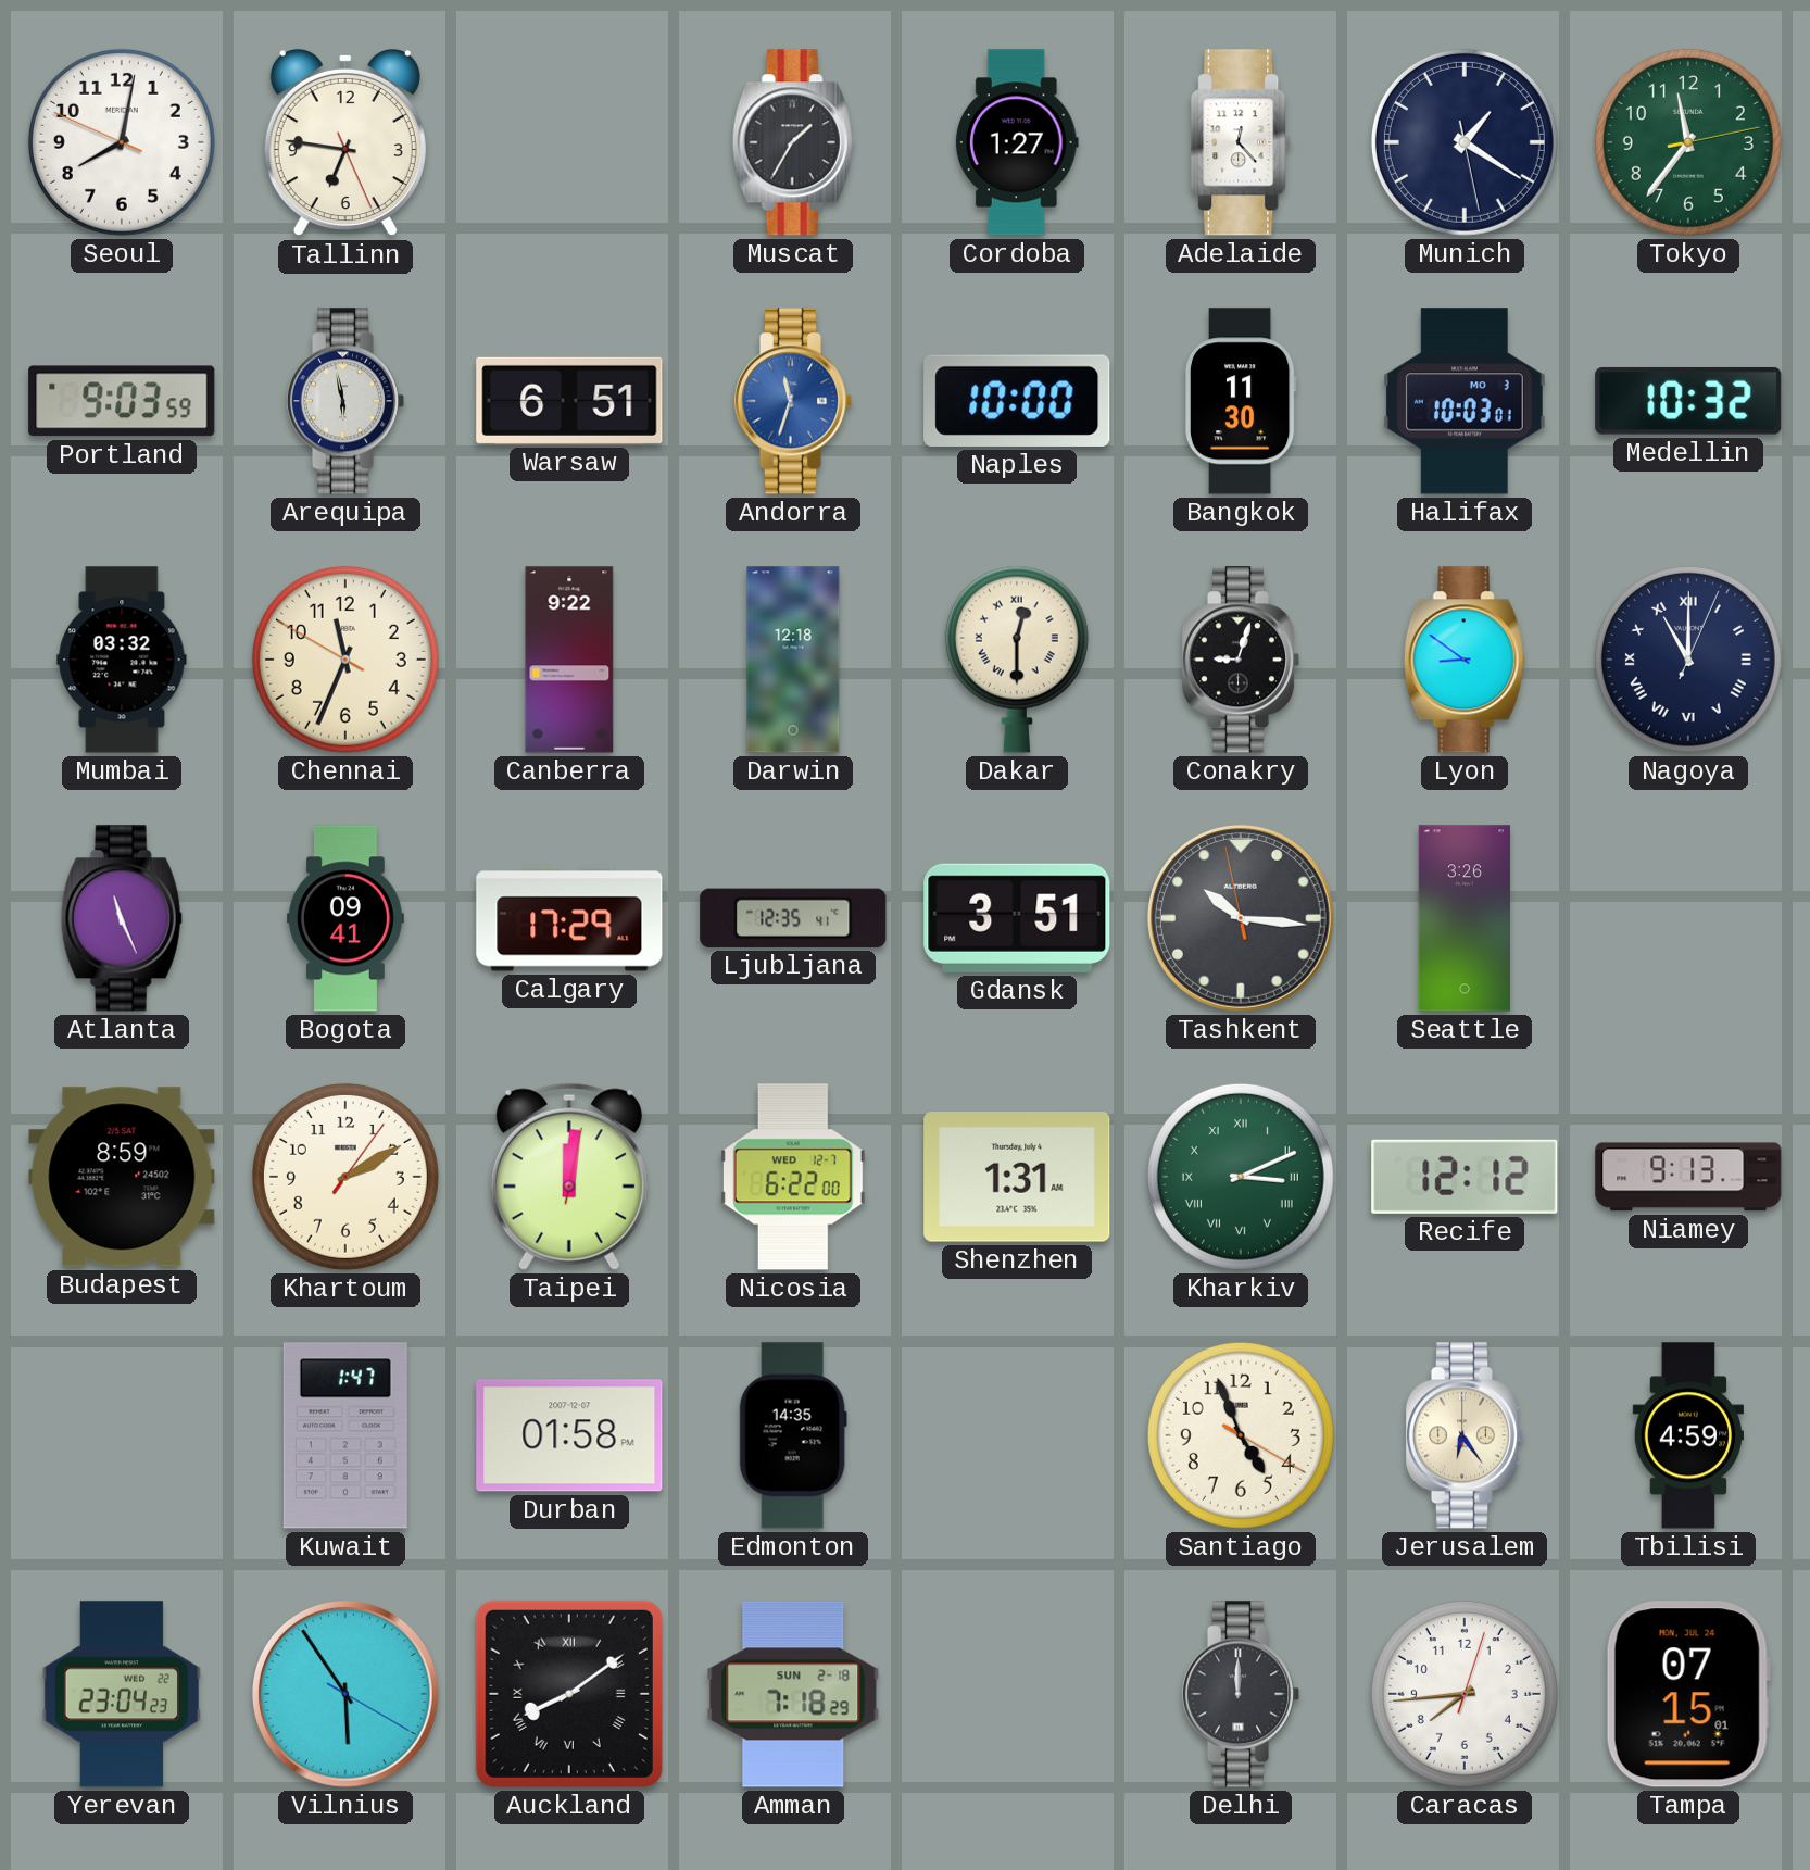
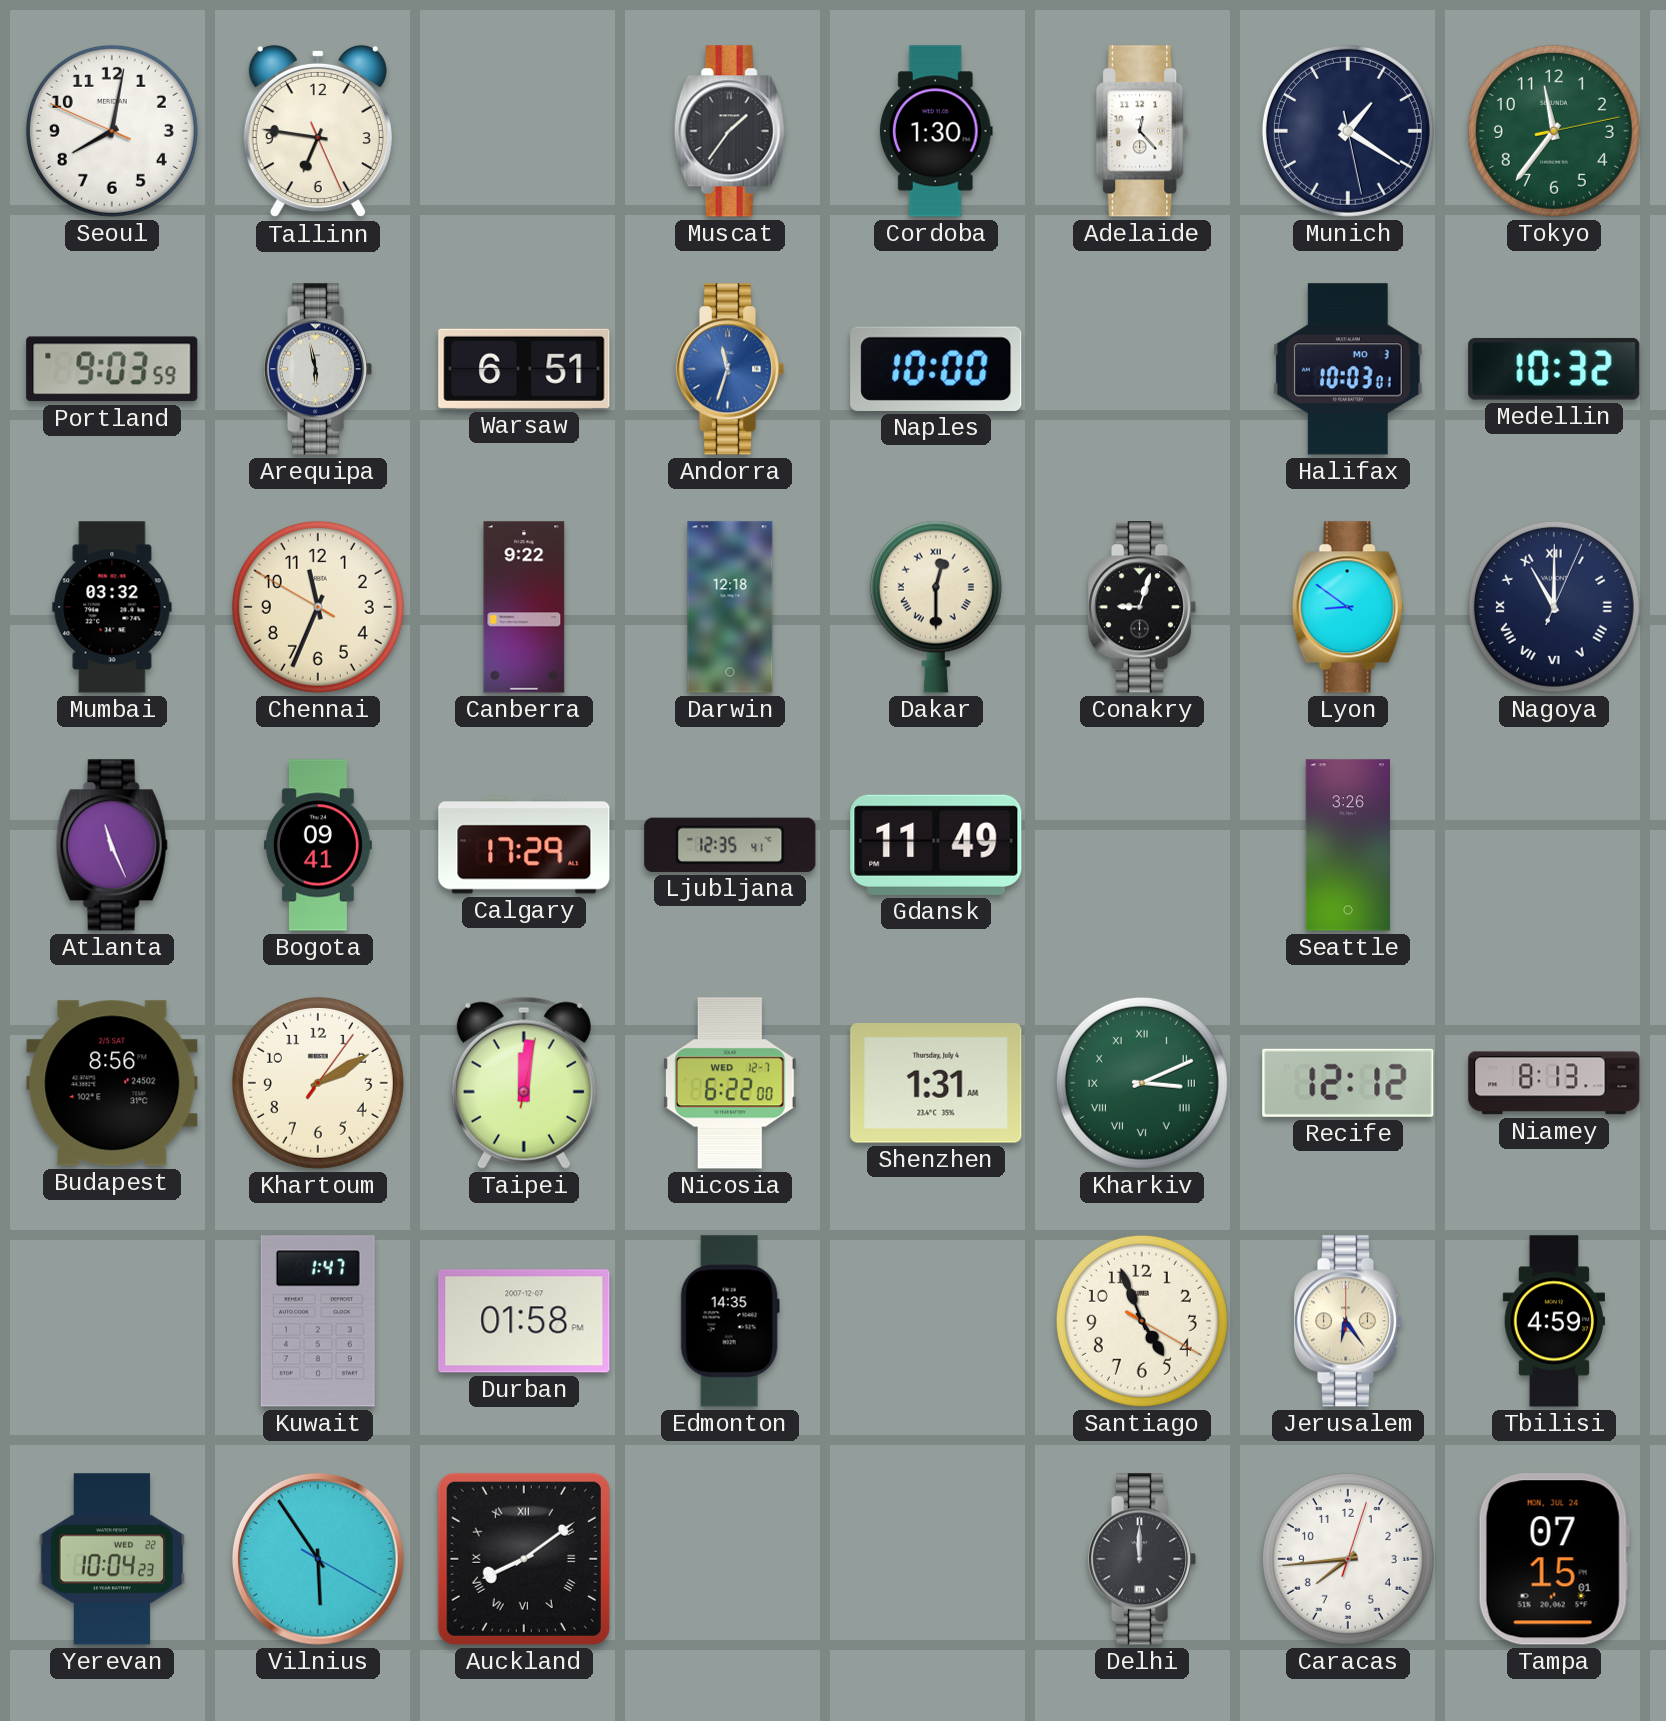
Muscat: 1:35 -> 1:36
Cordoba: 1:27 -> 1:30
Bangkok: 11:30 -> none
Gdansk: 3:51 -> 11:49
Tashkent: 10:15 -> none
Budapest: 8:59 -> 8:56
Niamey: 9:13 -> 8:13
Yerevan: 23:04 -> 10:04
Amman: 7:18 -> none
